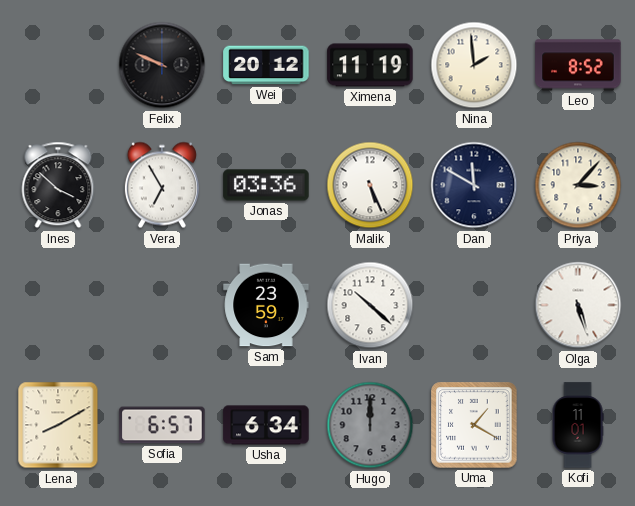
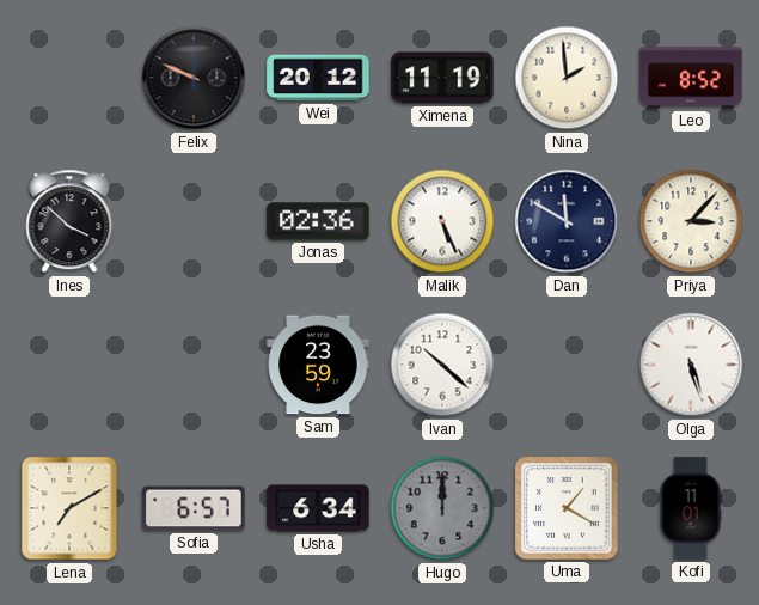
Vera: 6:55 -> none
Jonas: 03:36 -> 02:36
Lena: 8:10 -> 7:10
